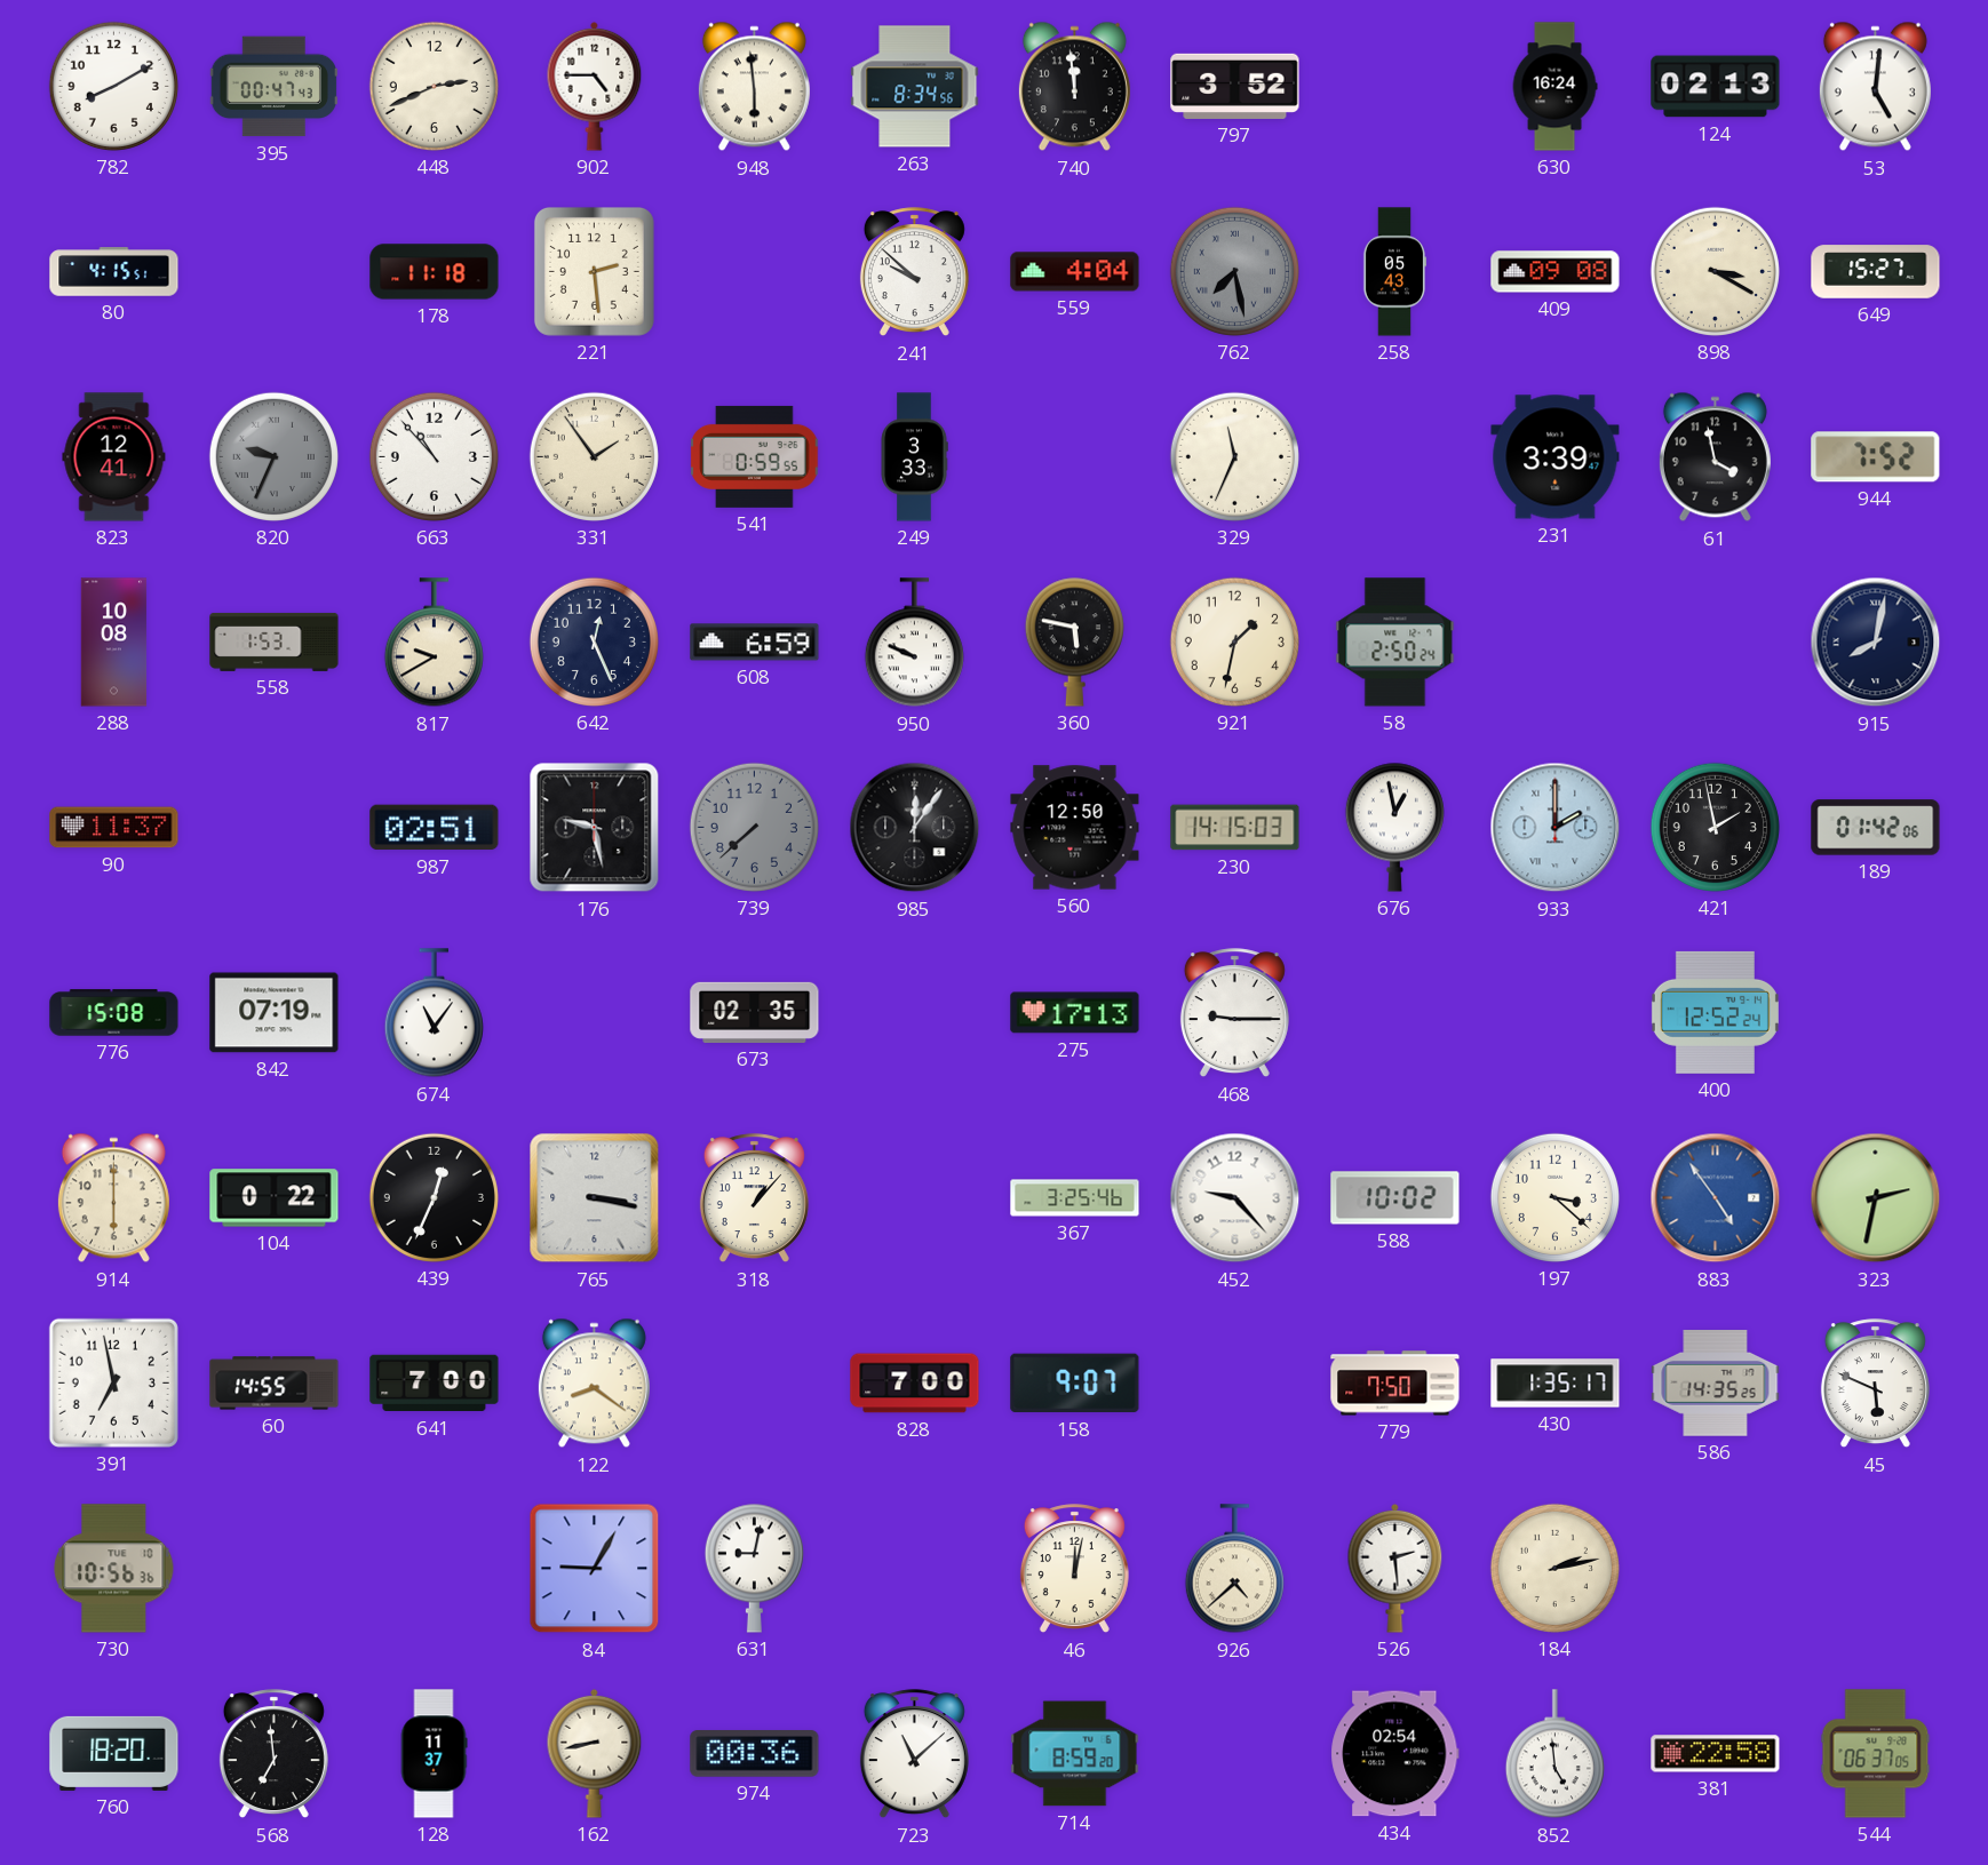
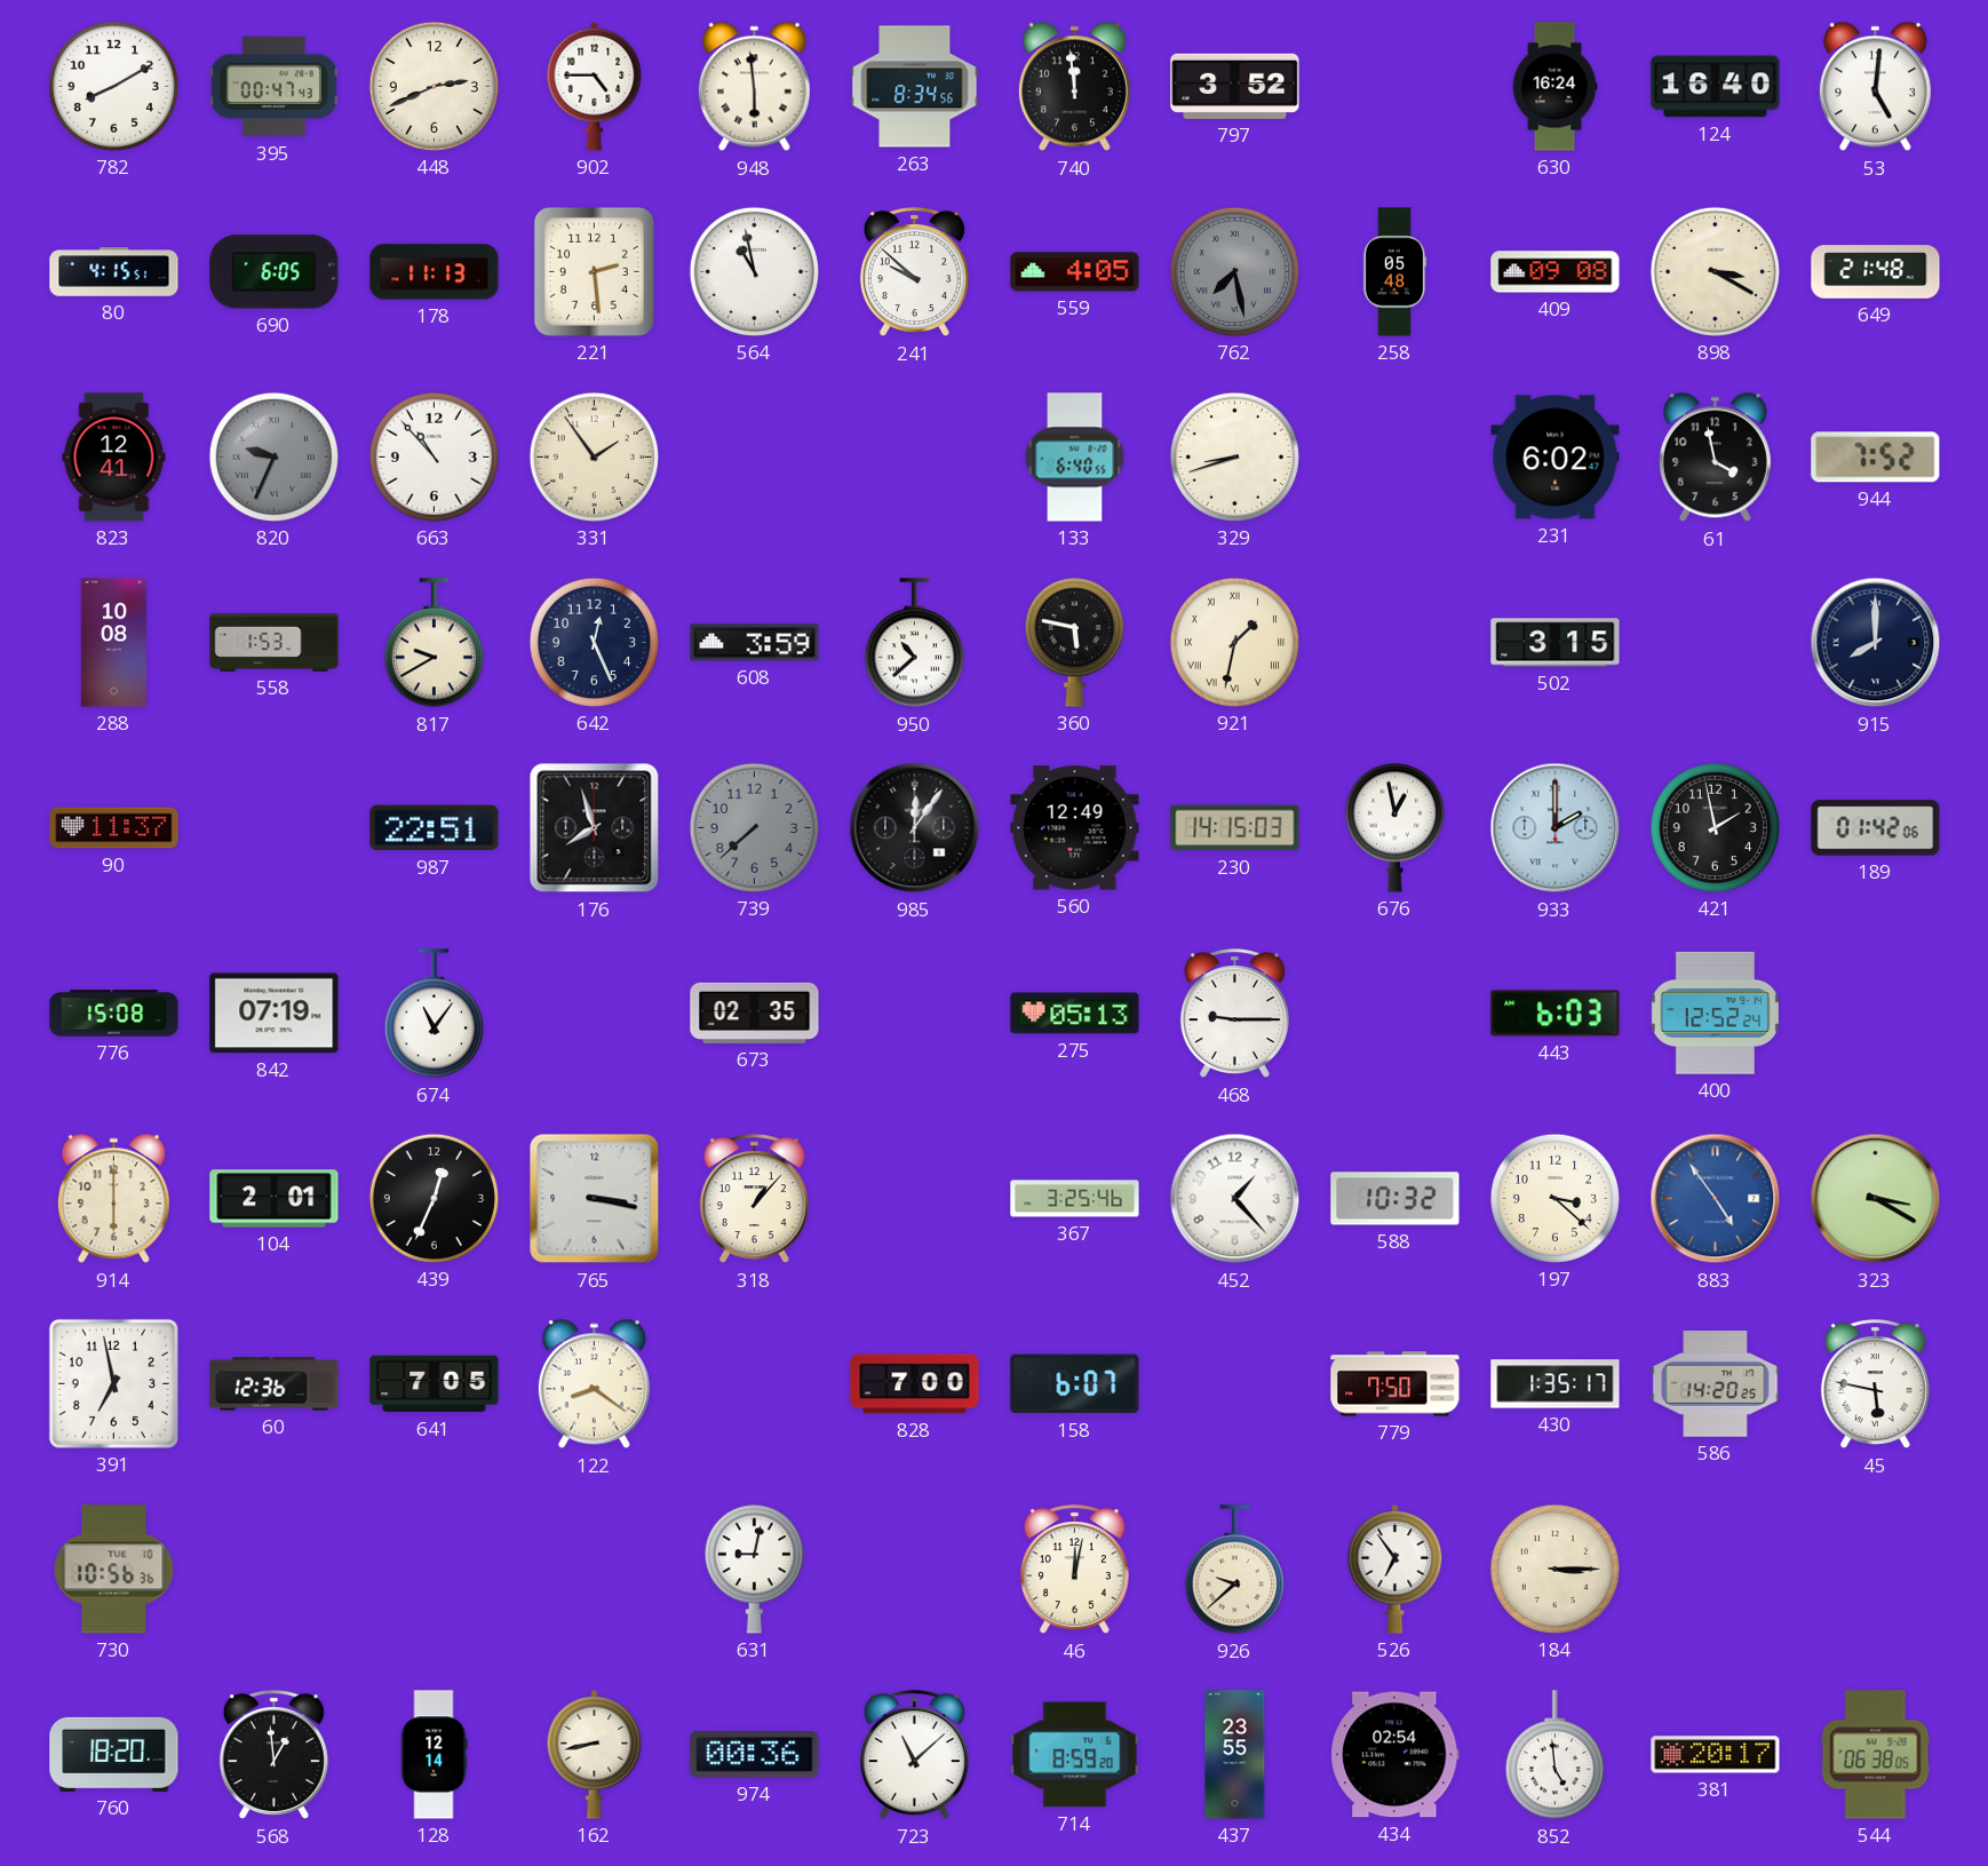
124: 02:13 -> 16:40
690: none -> 6:05
178: 11:18 -> 11:13
564: none -> 10:58
559: 4:04 -> 4:05
258: 05:43 -> 05:48
649: 15:27 -> 21:48
541: 0:59 -> none
249: 3:33 -> none
133: none -> 6:40
329: 11:34 -> 8:42
231: 3:39 -> 6:02
608: 6:59 -> 3:59
950: 9:49 -> 10:38
921 numerals: Arabic -> Roman
58: 2:50 -> none
502: none -> 3:15
915: 8:02 -> 8:00
987: 02:51 -> 22:51
176: 9:28 -> 7:57
560: 12:50 -> 12:49
275: 17:13 -> 05:13
443: none -> 6:03
104: 0:22 -> 2:01
452: 9:23 -> 1:23
588: 10:02 -> 10:32
323: 2:32 -> 3:20
60: 14:55 -> 12:36
641: 7:00 -> 7:05
158: 9:07 -> 6:07
586: 14:35 -> 14:20
45: 5:49 -> 5:47
84: 9:05 -> none
926: 4:38 -> 9:38
526: 2:29 -> 6:54
184: 2:13 -> 3:15
568: 6:59 -> 12:59
128: 11:37 -> 12:14
437: none -> 23:55
381: 22:58 -> 20:17
544: 06:37 -> 06:38
